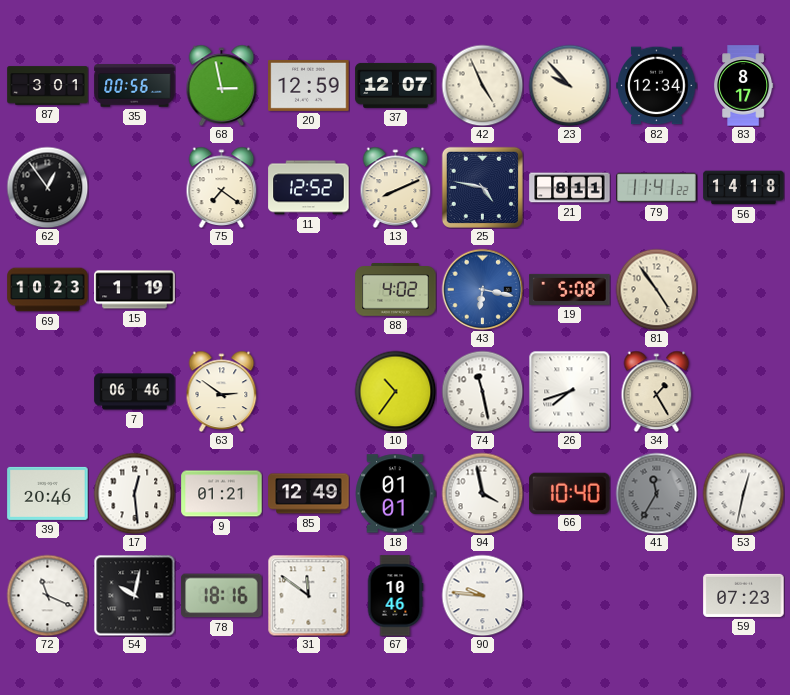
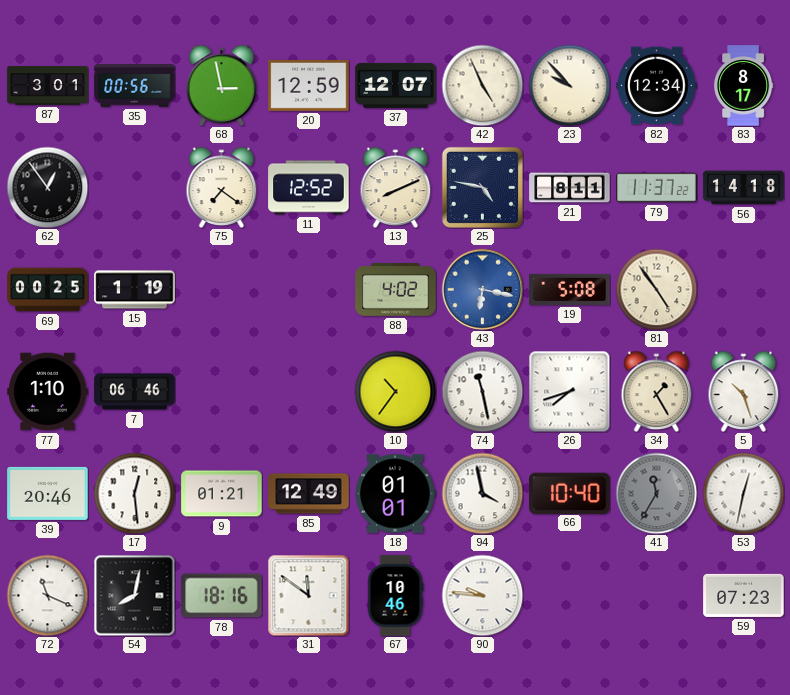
79: 11:41 -> 11:37
69: 10:23 -> 00:25
77: none -> 1:10
63: 2:51 -> none
5: none -> 10:27
54: 10:02 -> 8:02
